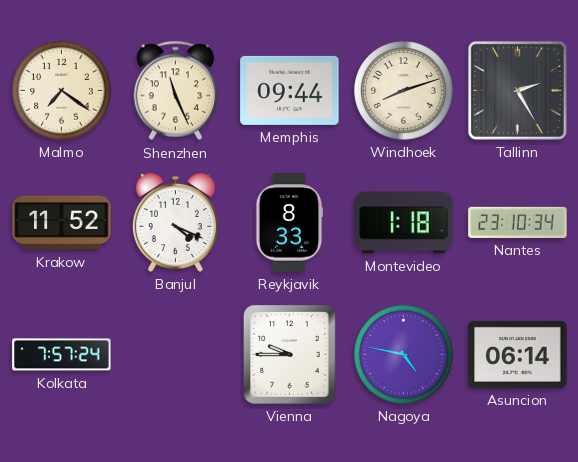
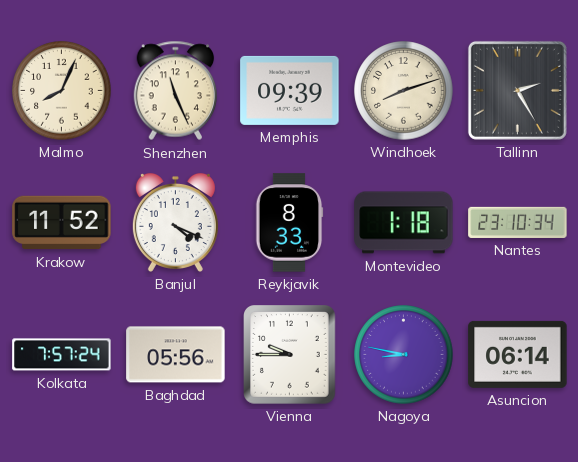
Malmo: 7:21 -> 8:04
Memphis: 09:44 -> 09:39
Baghdad: none -> 05:56
Nagoya: 4:47 -> 8:47
